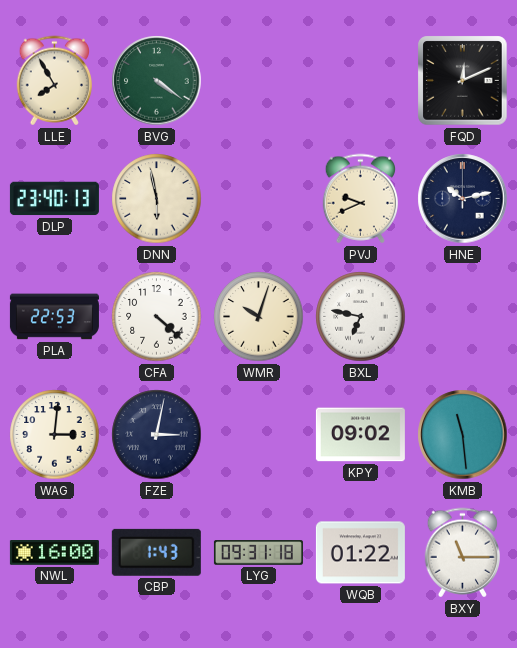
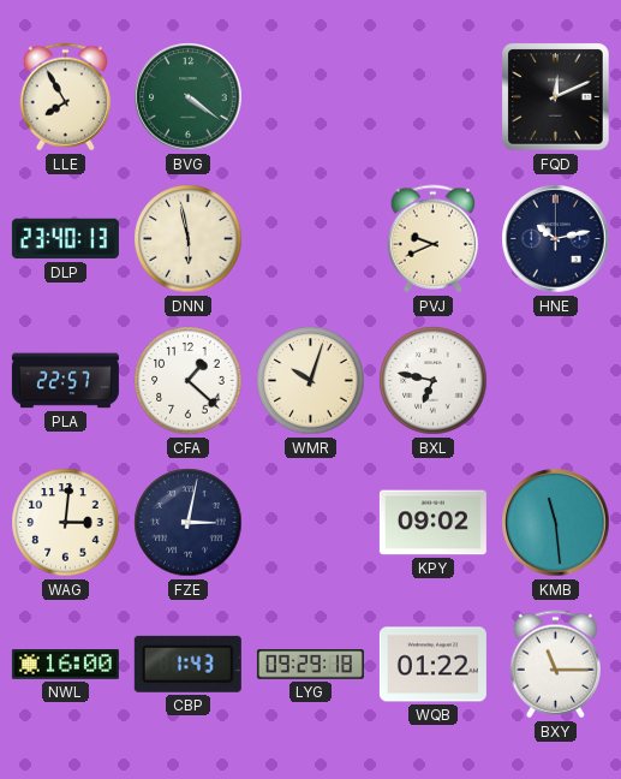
PLA: 22:53 -> 22:57
CFA: 4:22 -> 1:22
LYG: 09:31 -> 09:29
